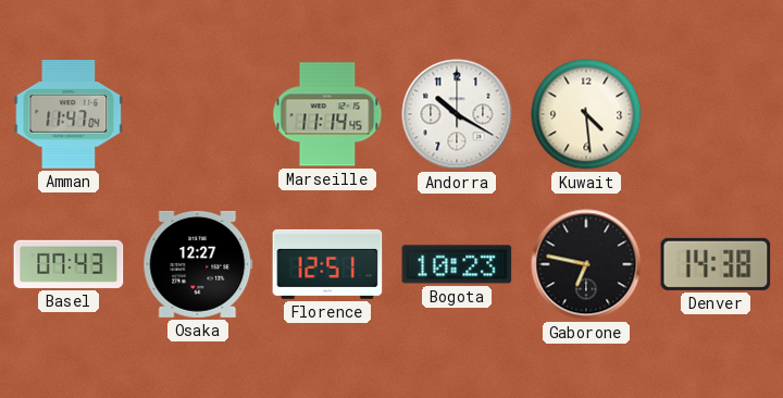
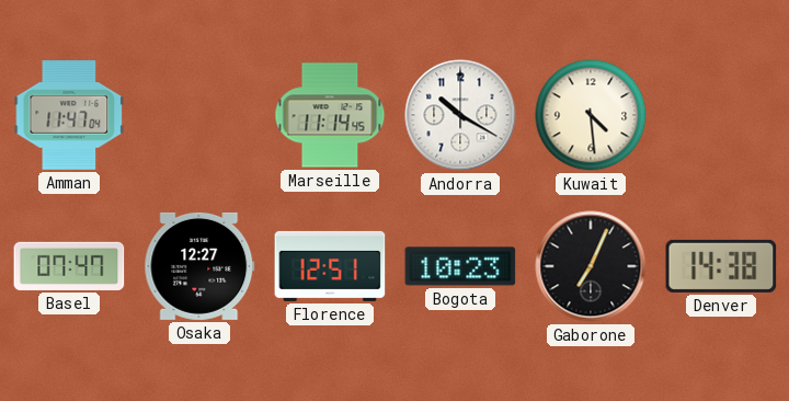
Basel: 07:43 -> 07:47
Gaborone: 6:47 -> 7:04
